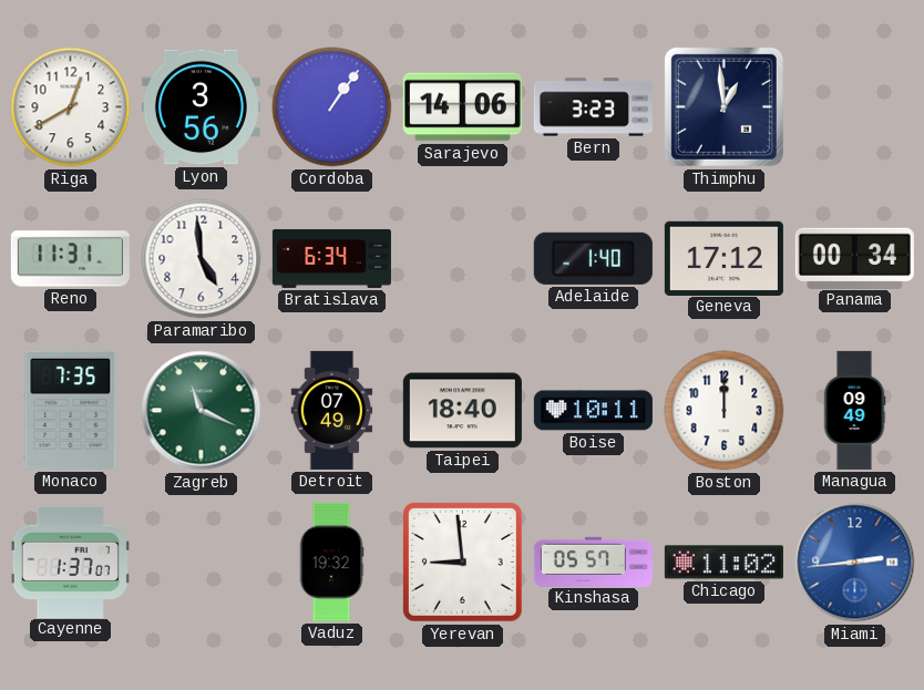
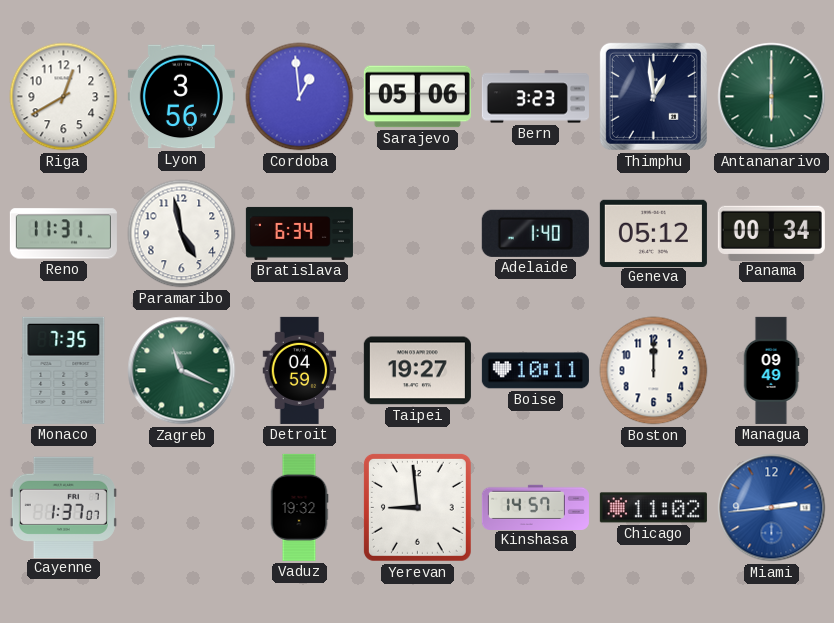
Cordoba: 1:06 -> 12:59
Sarajevo: 14:06 -> 05:06
Antananarivo: none -> 6:00
Paramaribo: 4:59 -> 4:58
Geneva: 17:12 -> 05:12
Detroit: 07:49 -> 04:59
Taipei: 18:40 -> 19:27
Kinshasa: 05:57 -> 14:57
